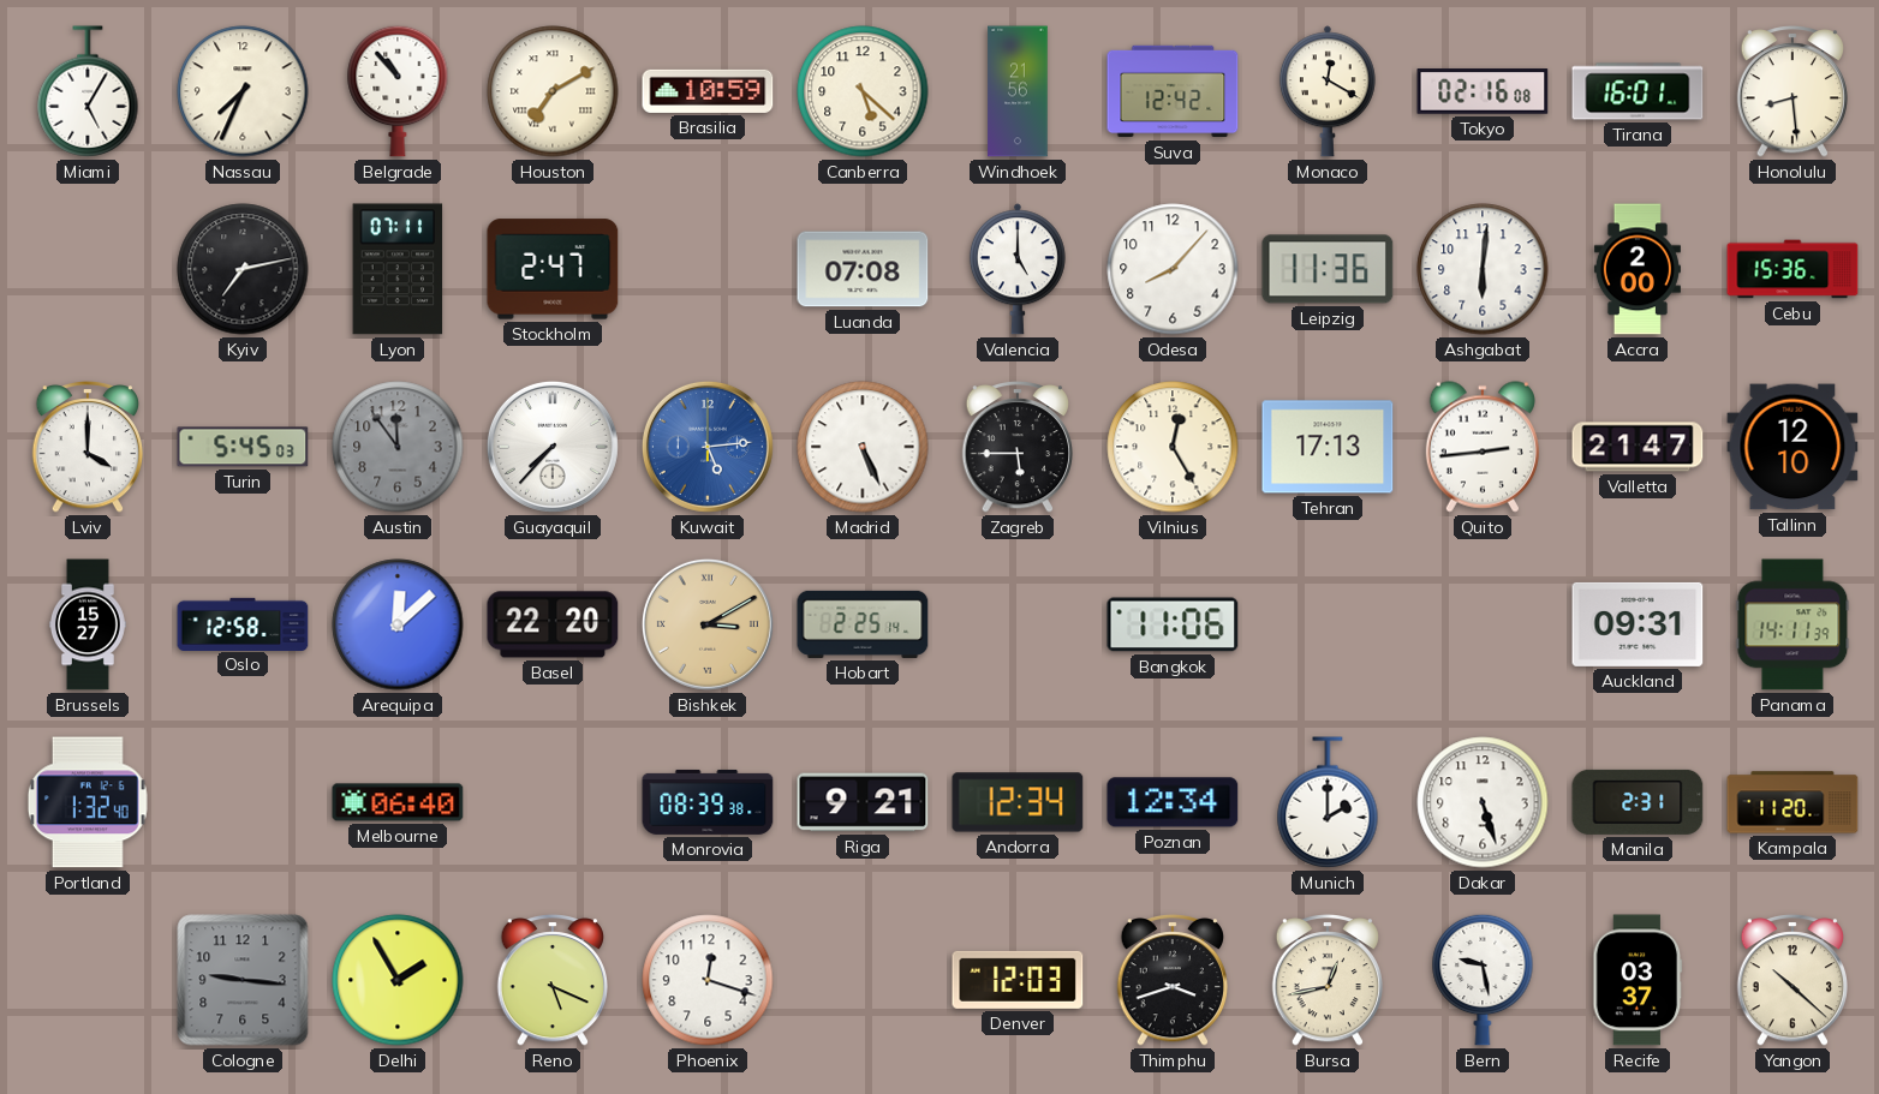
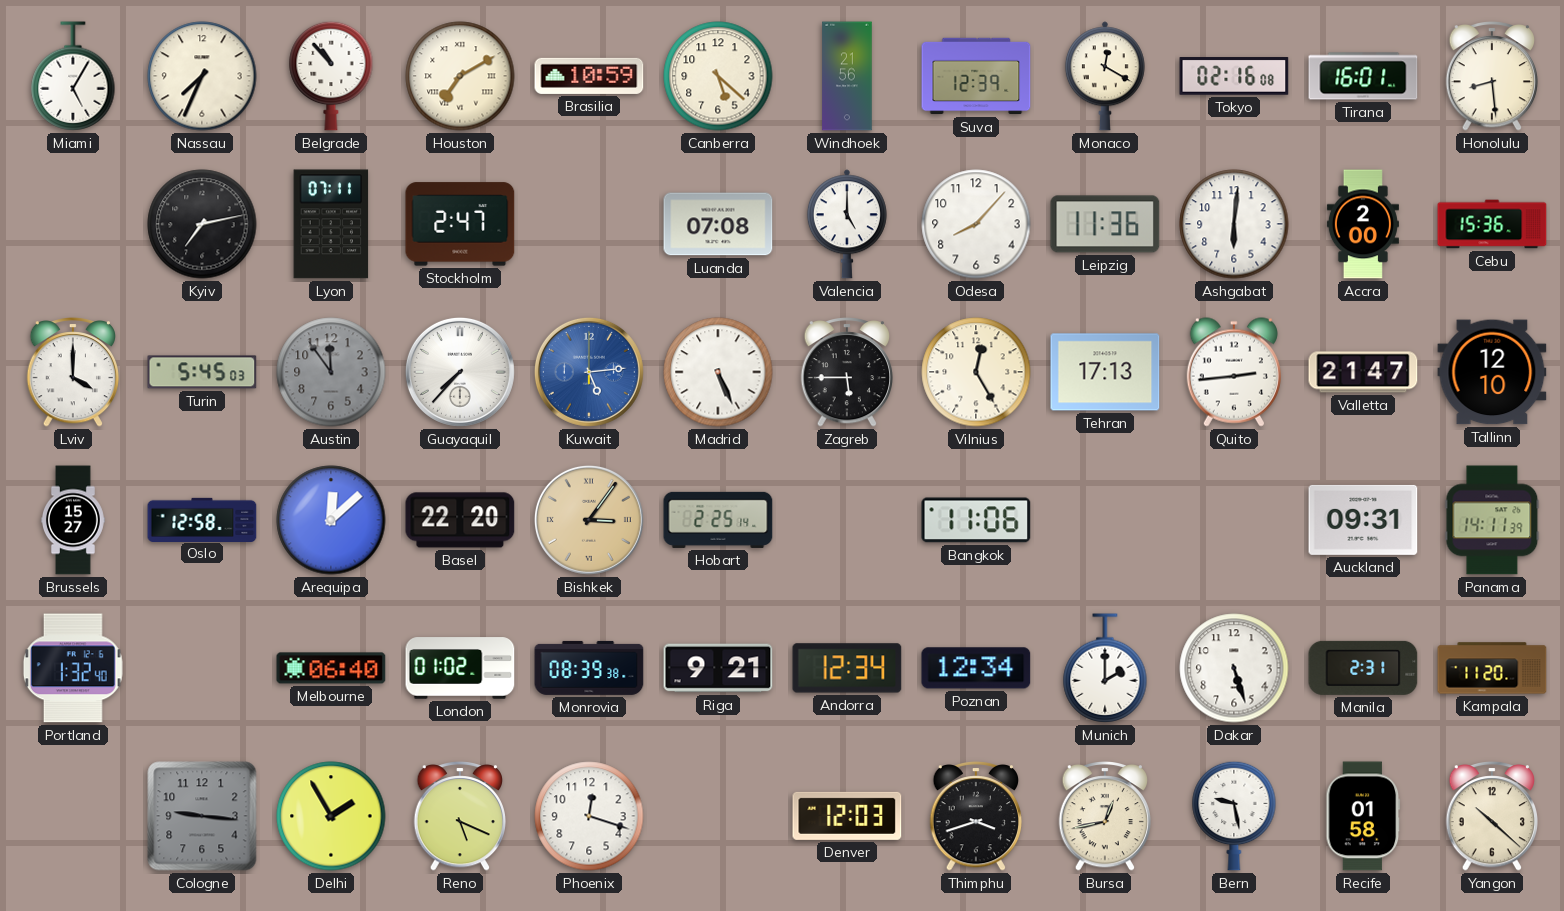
Suva: 12:42 -> 12:39
Bishkek: 3:10 -> 3:06
London: none -> 01:02
Recife: 03:37 -> 01:58
